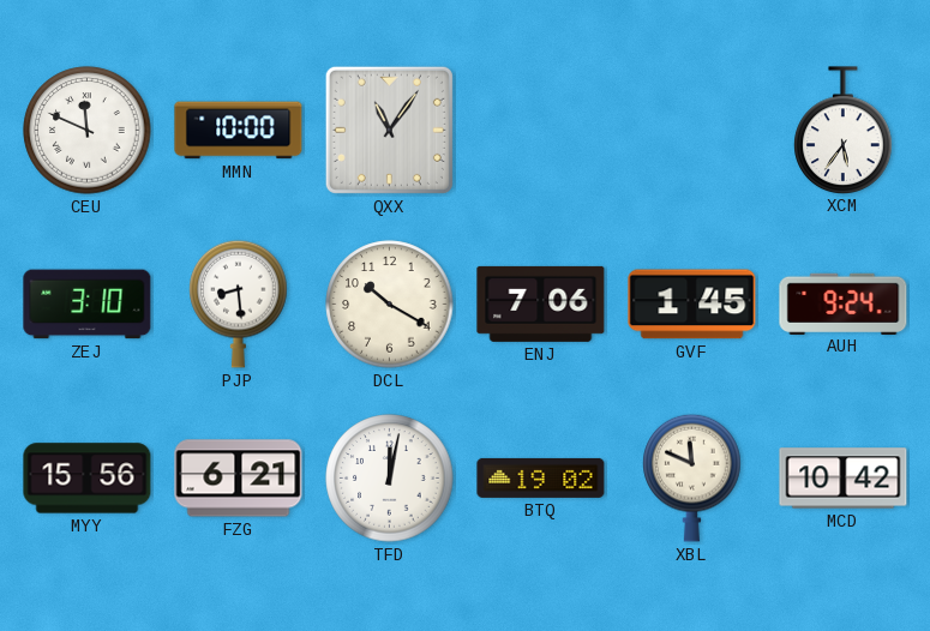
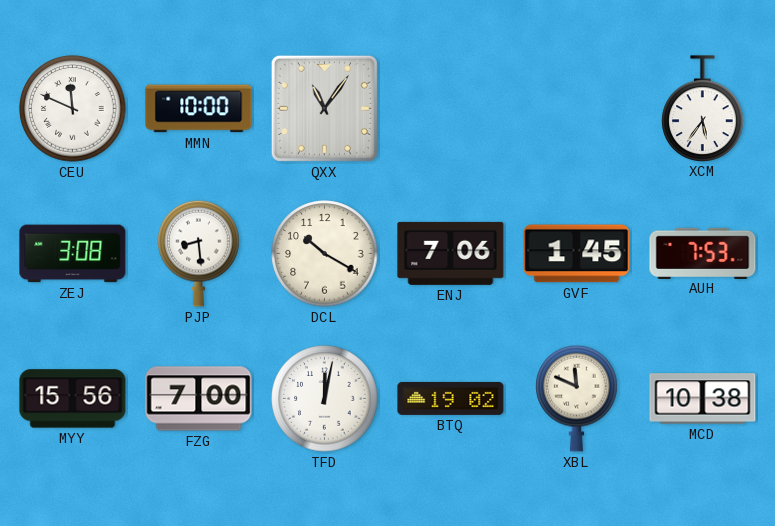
ZEJ: 3:10 -> 3:08
AUH: 9:24 -> 7:53
FZG: 6:21 -> 7:00
MCD: 10:42 -> 10:38
